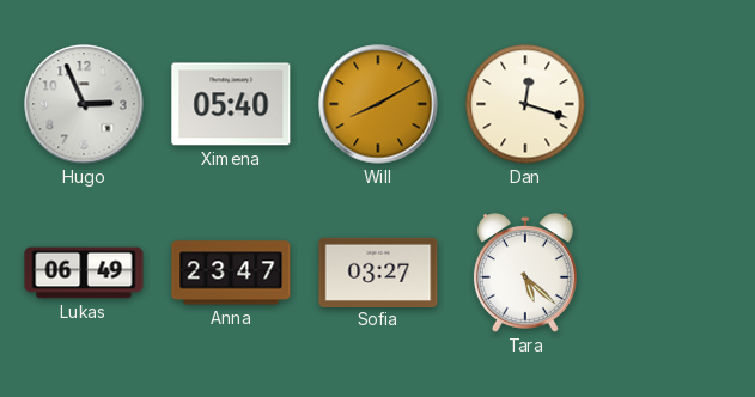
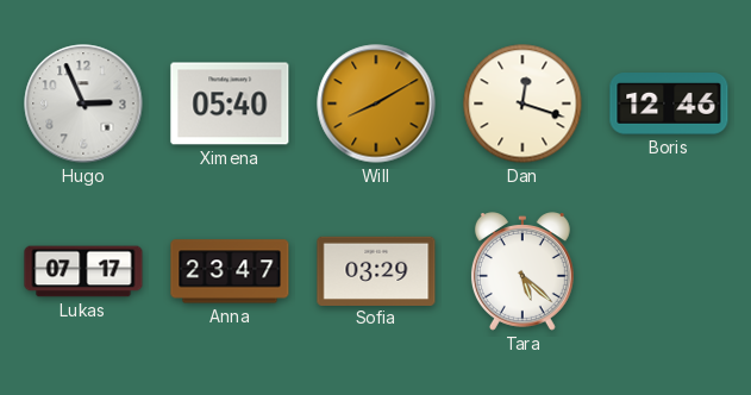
Boris: none -> 12:46
Lukas: 06:49 -> 07:17
Sofia: 03:27 -> 03:29
